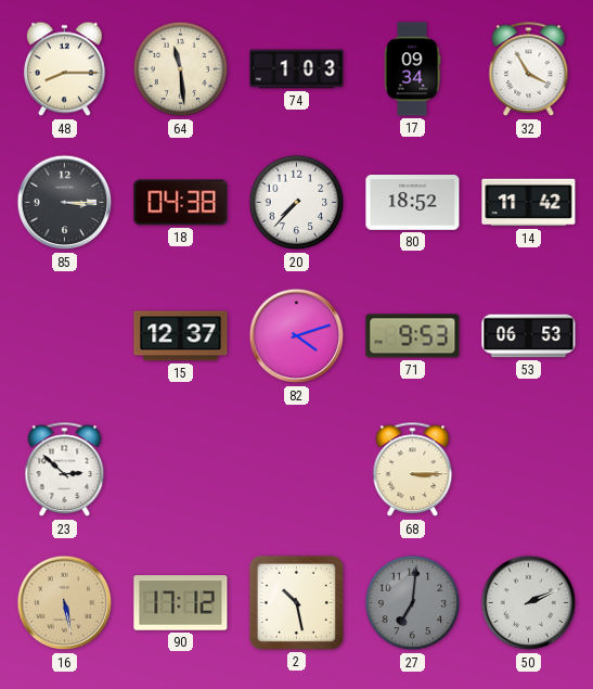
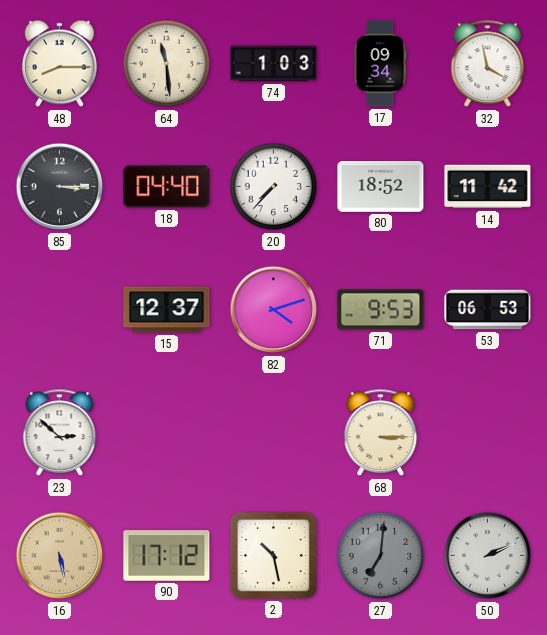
32: 3:55 -> 3:58
18: 04:38 -> 04:40
